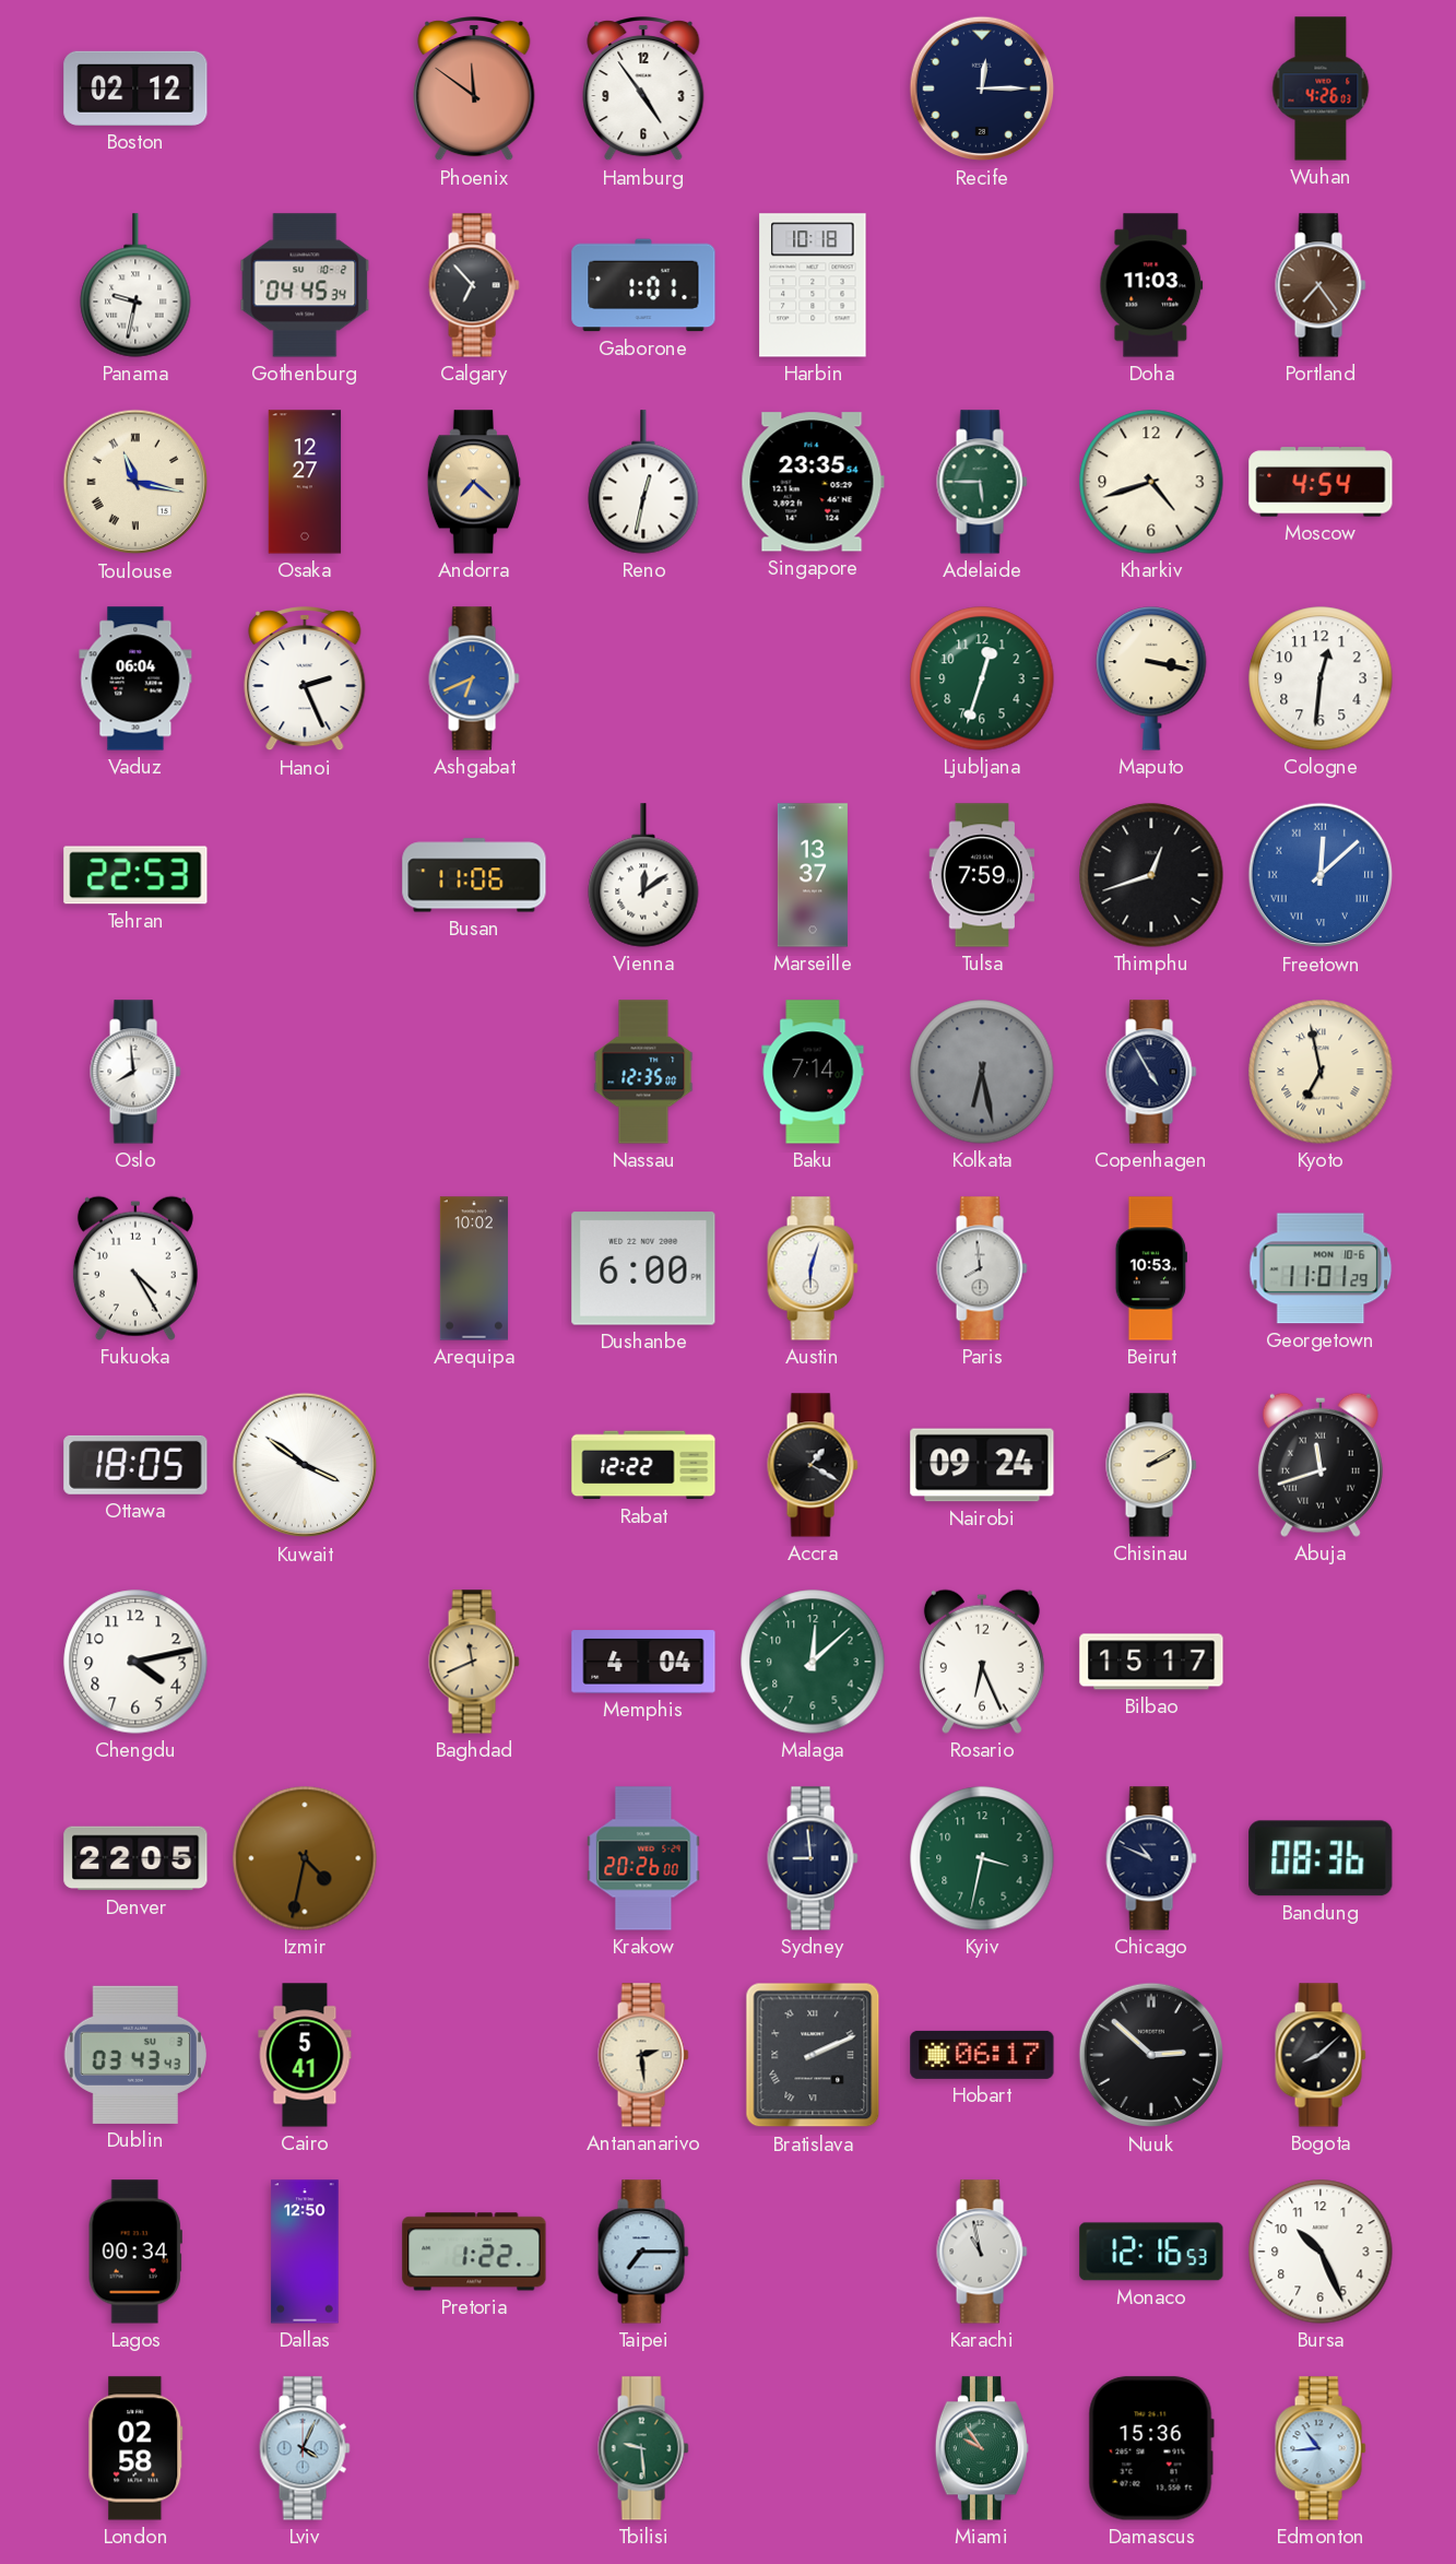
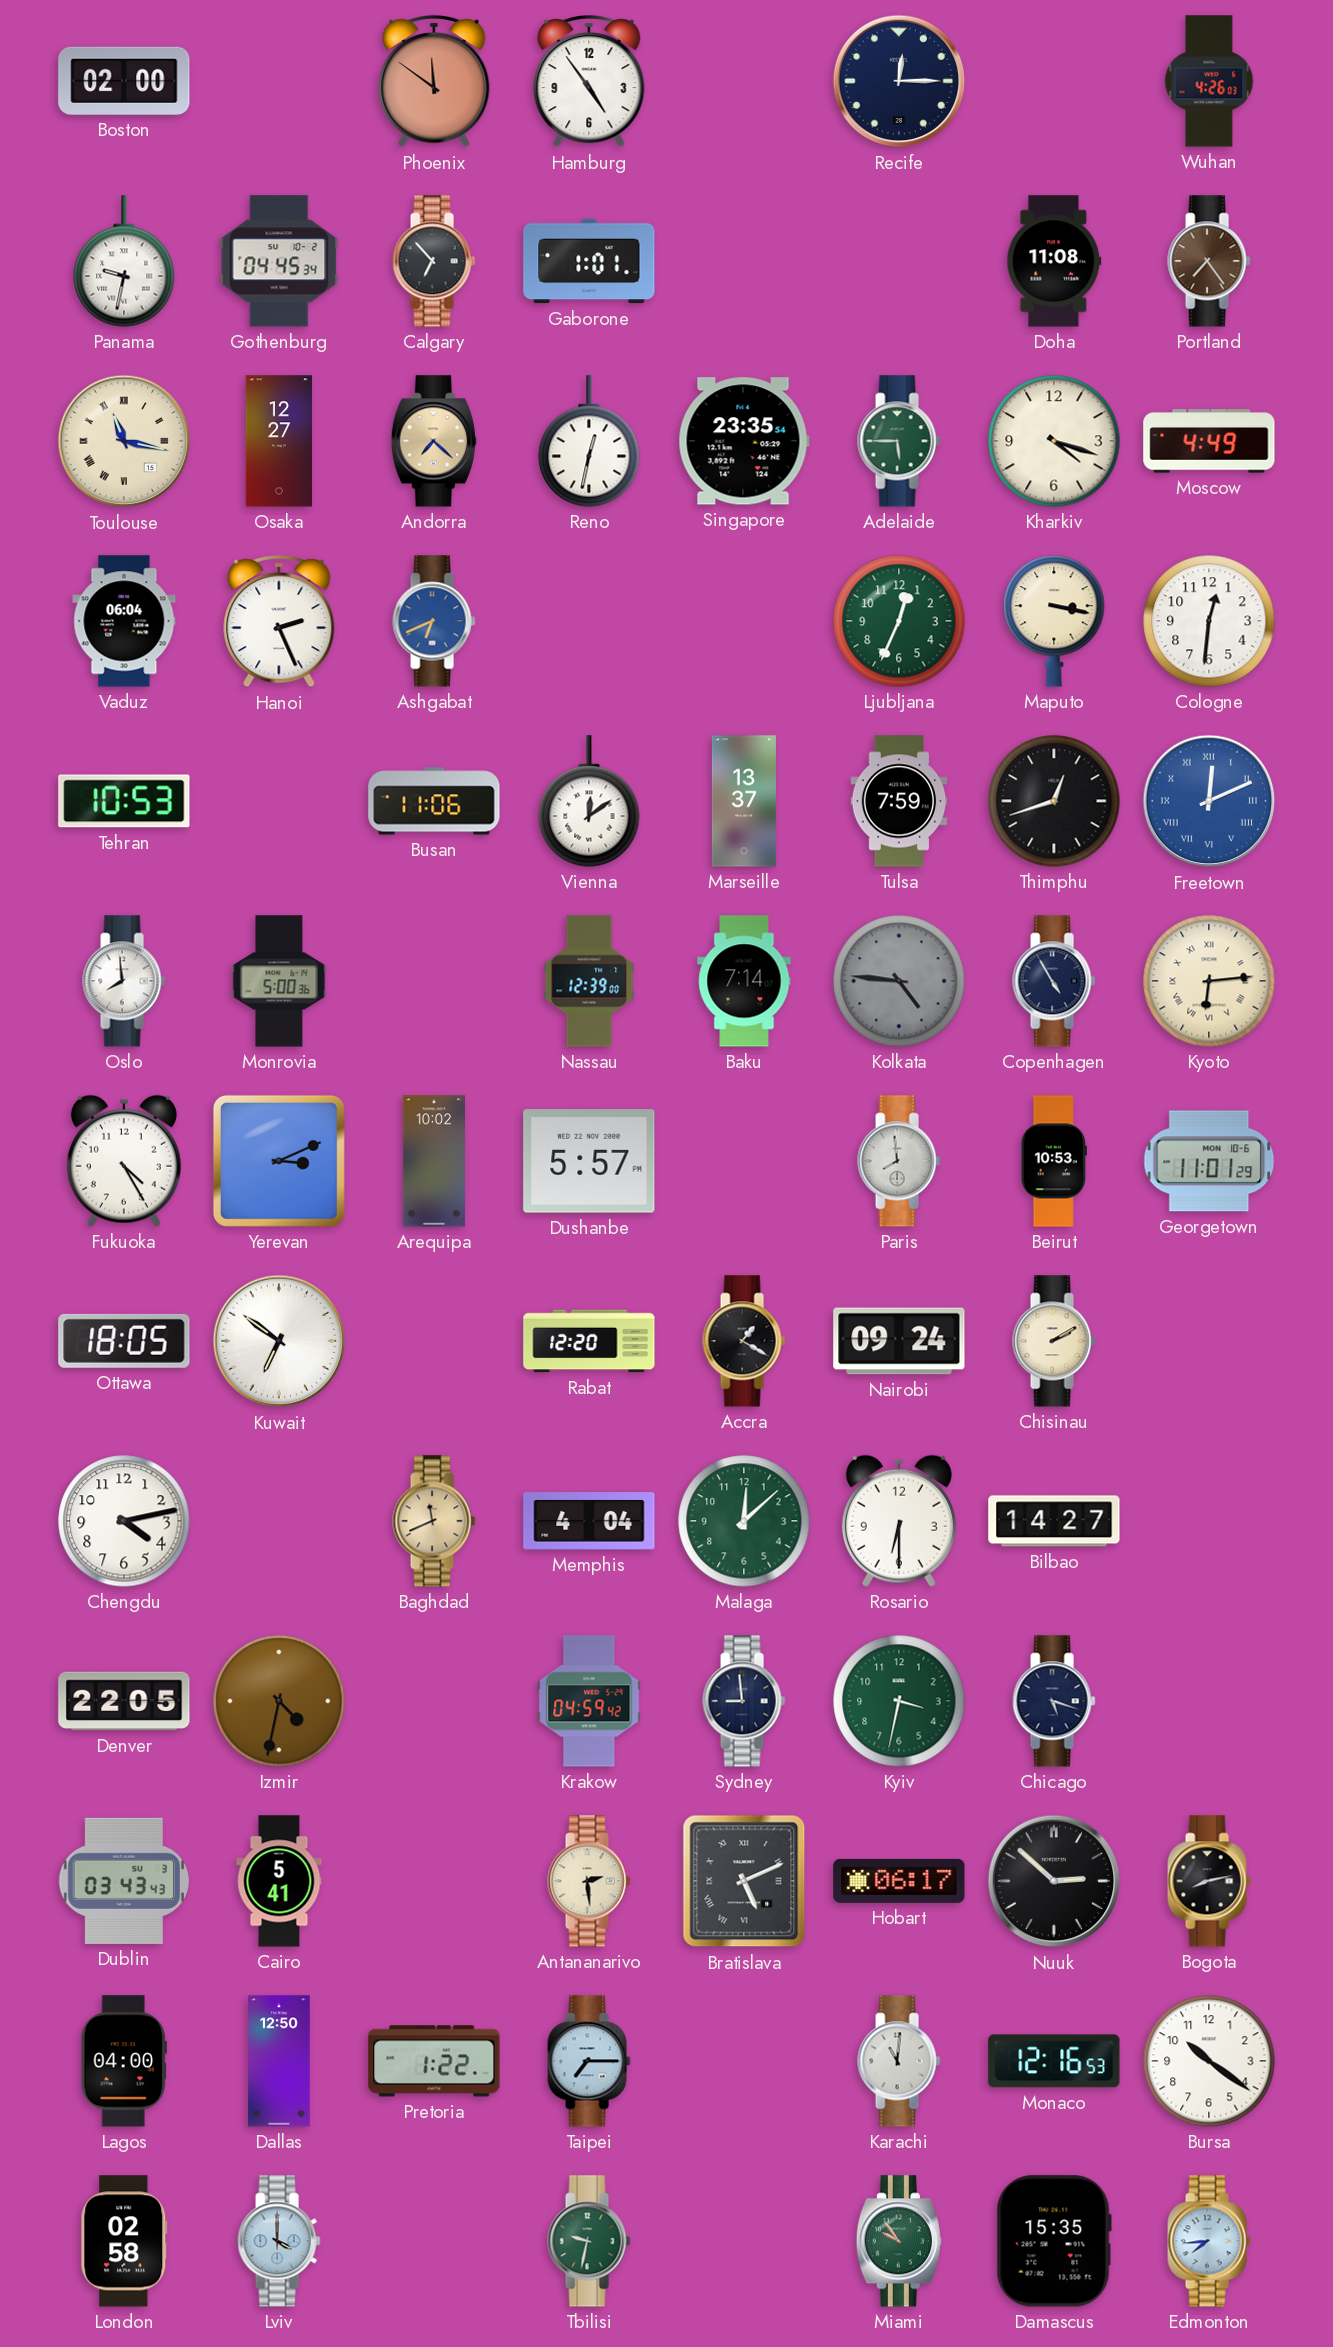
Boston: 02:12 -> 02:00
Harbin: 10:18 -> none
Doha: 11:03 -> 11:08
Kharkiv: 4:42 -> 4:18
Moscow: 4:54 -> 4:49
Ljubljana: 12:33 -> 12:34
Tehran: 22:53 -> 10:53
Freetown: 12:08 -> 12:11
Monrovia: none -> 5:00
Nassau: 12:35 -> 12:39
Kolkata: 6:28 -> 4:46
Kyoto: 6:58 -> 6:14
Yerevan: none -> 3:11
Dushanbe: 6:00 -> 5:57
Austin: 6:03 -> none
Kuwait: 3:51 -> 6:51
Rabat: 12:22 -> 12:20
Abuja: 11:42 -> none
Rosario: 6:26 -> 6:30
Bilbao: 15:17 -> 14:27
Krakow: 20:26 -> 04:59
Chicago: 10:49 -> 5:18
Bandung: 08:36 -> none
Bratislava: 2:11 -> 5:11
Bogota: 8:08 -> 8:13
Lagos: 00:34 -> 04:00
Karachi: 10:58 -> 11:01
Bursa: 10:26 -> 10:21
Lviv: 4:04 -> 4:00
Tbilisi: 9:29 -> 9:32
Damascus: 15:36 -> 15:35
Edmonton: 10:44 -> 7:44
